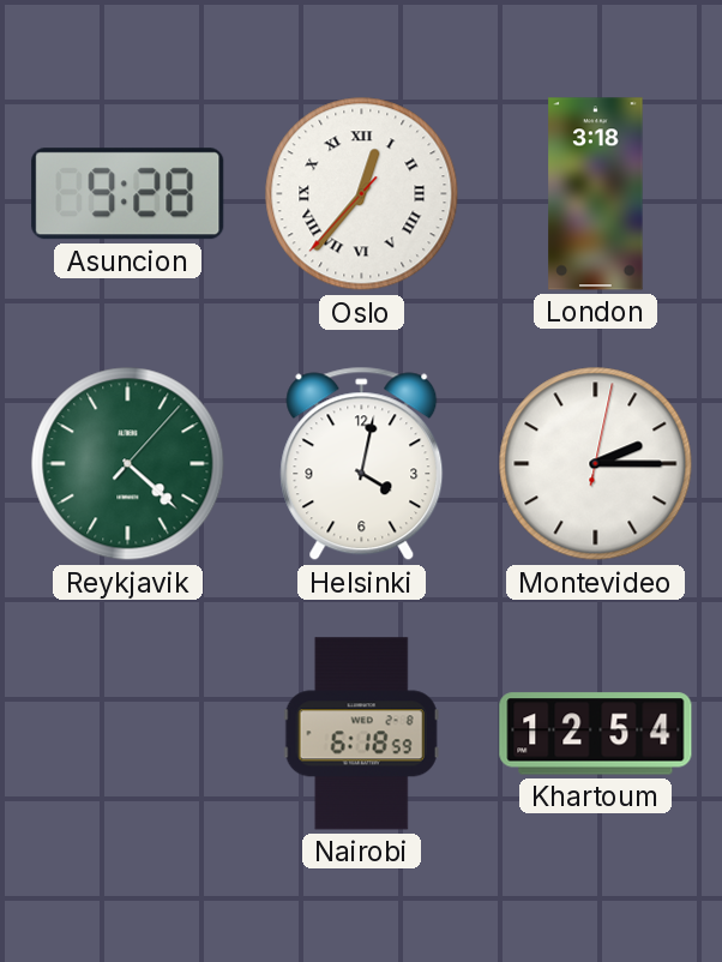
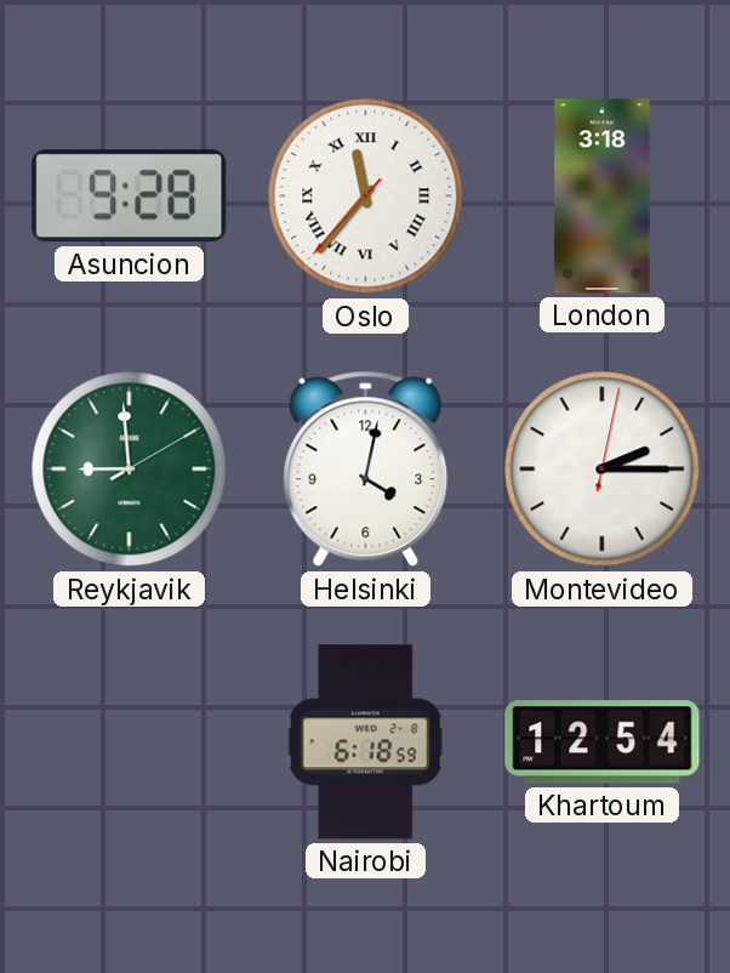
Oslo: 12:36 -> 11:36
Reykjavik: 4:22 -> 8:59
